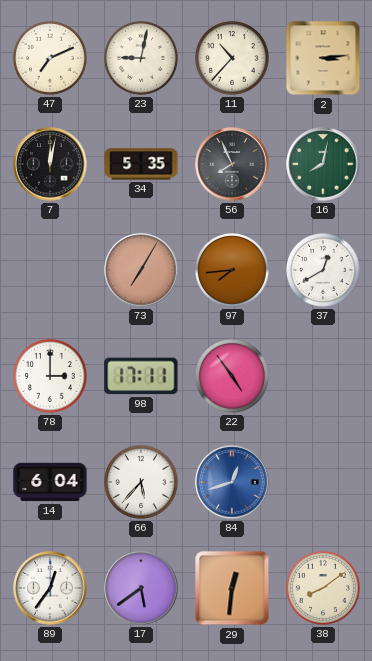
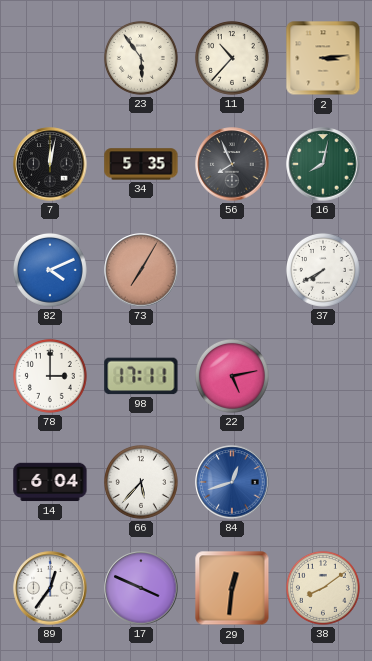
47: 7:11 -> none
23: 9:02 -> 5:54
82: none -> 4:11
97: 7:44 -> none
37: 12:40 -> 7:40
22: 4:54 -> 5:13
17: 5:39 -> 3:49
